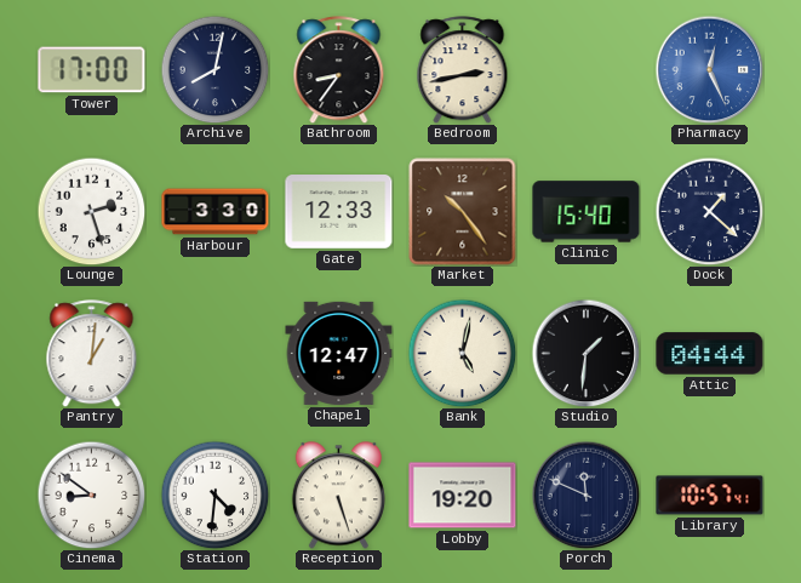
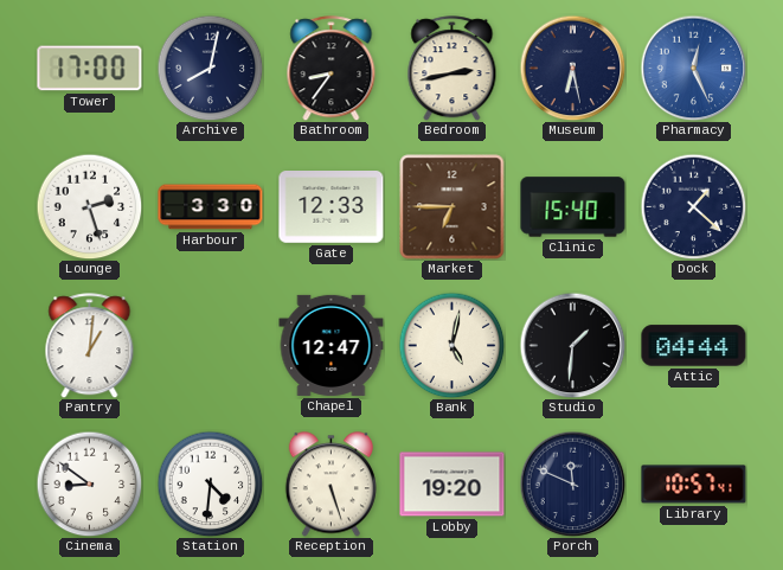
Museum: none -> 6:28
Market: 10:24 -> 6:45
